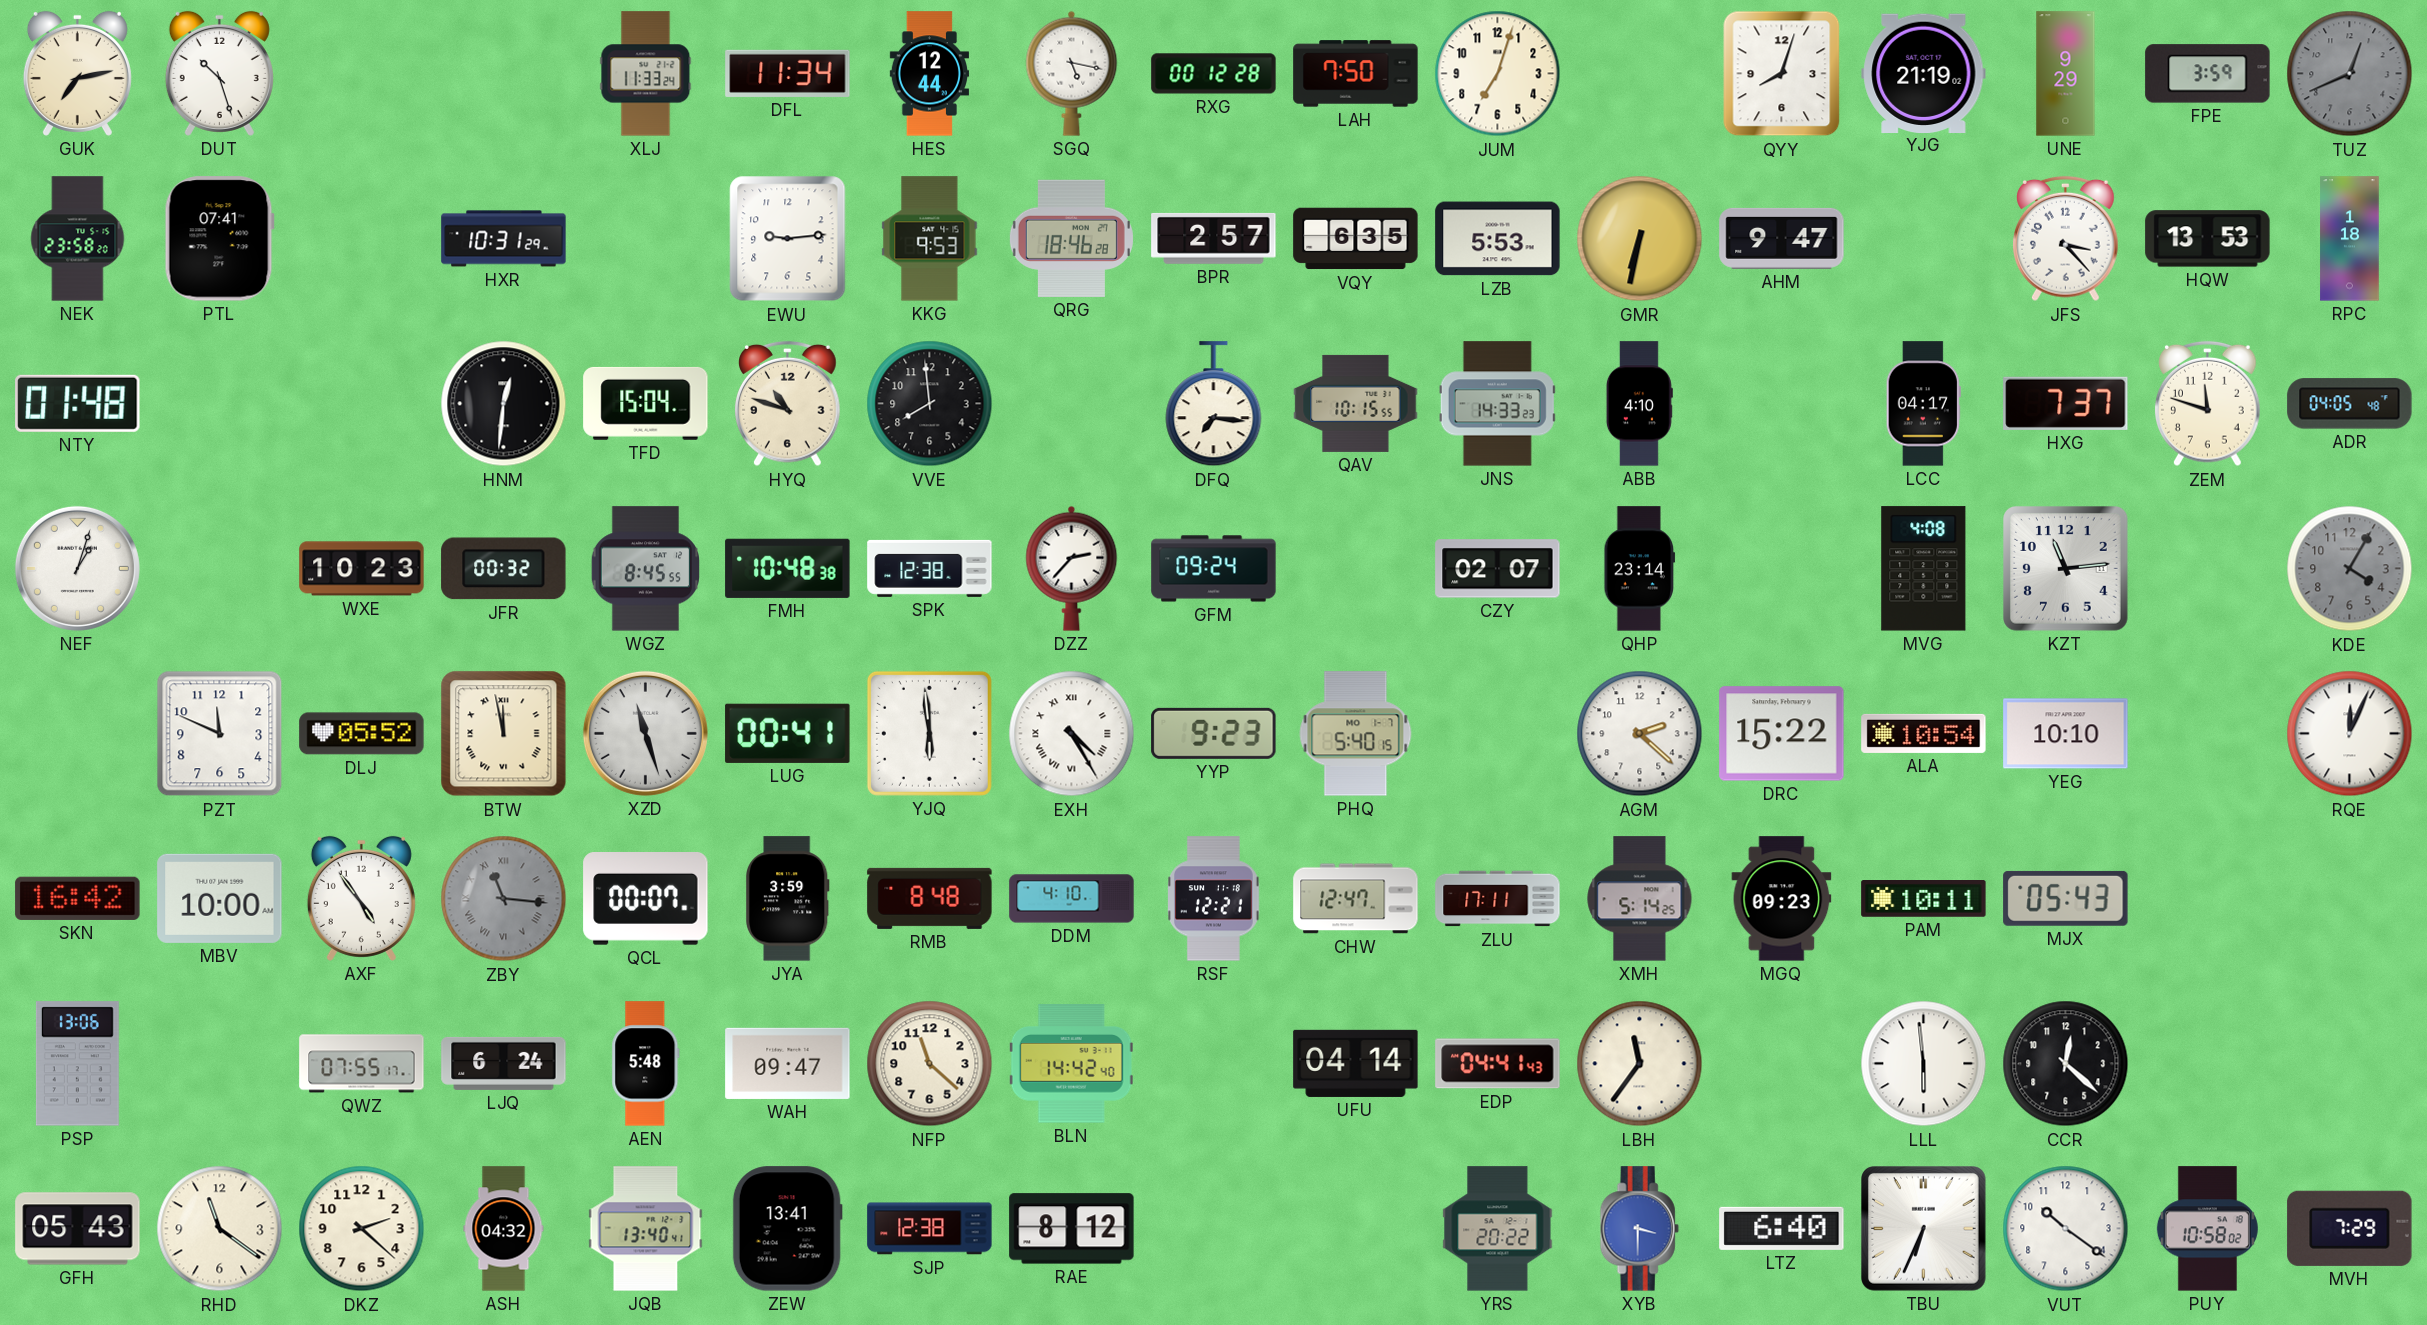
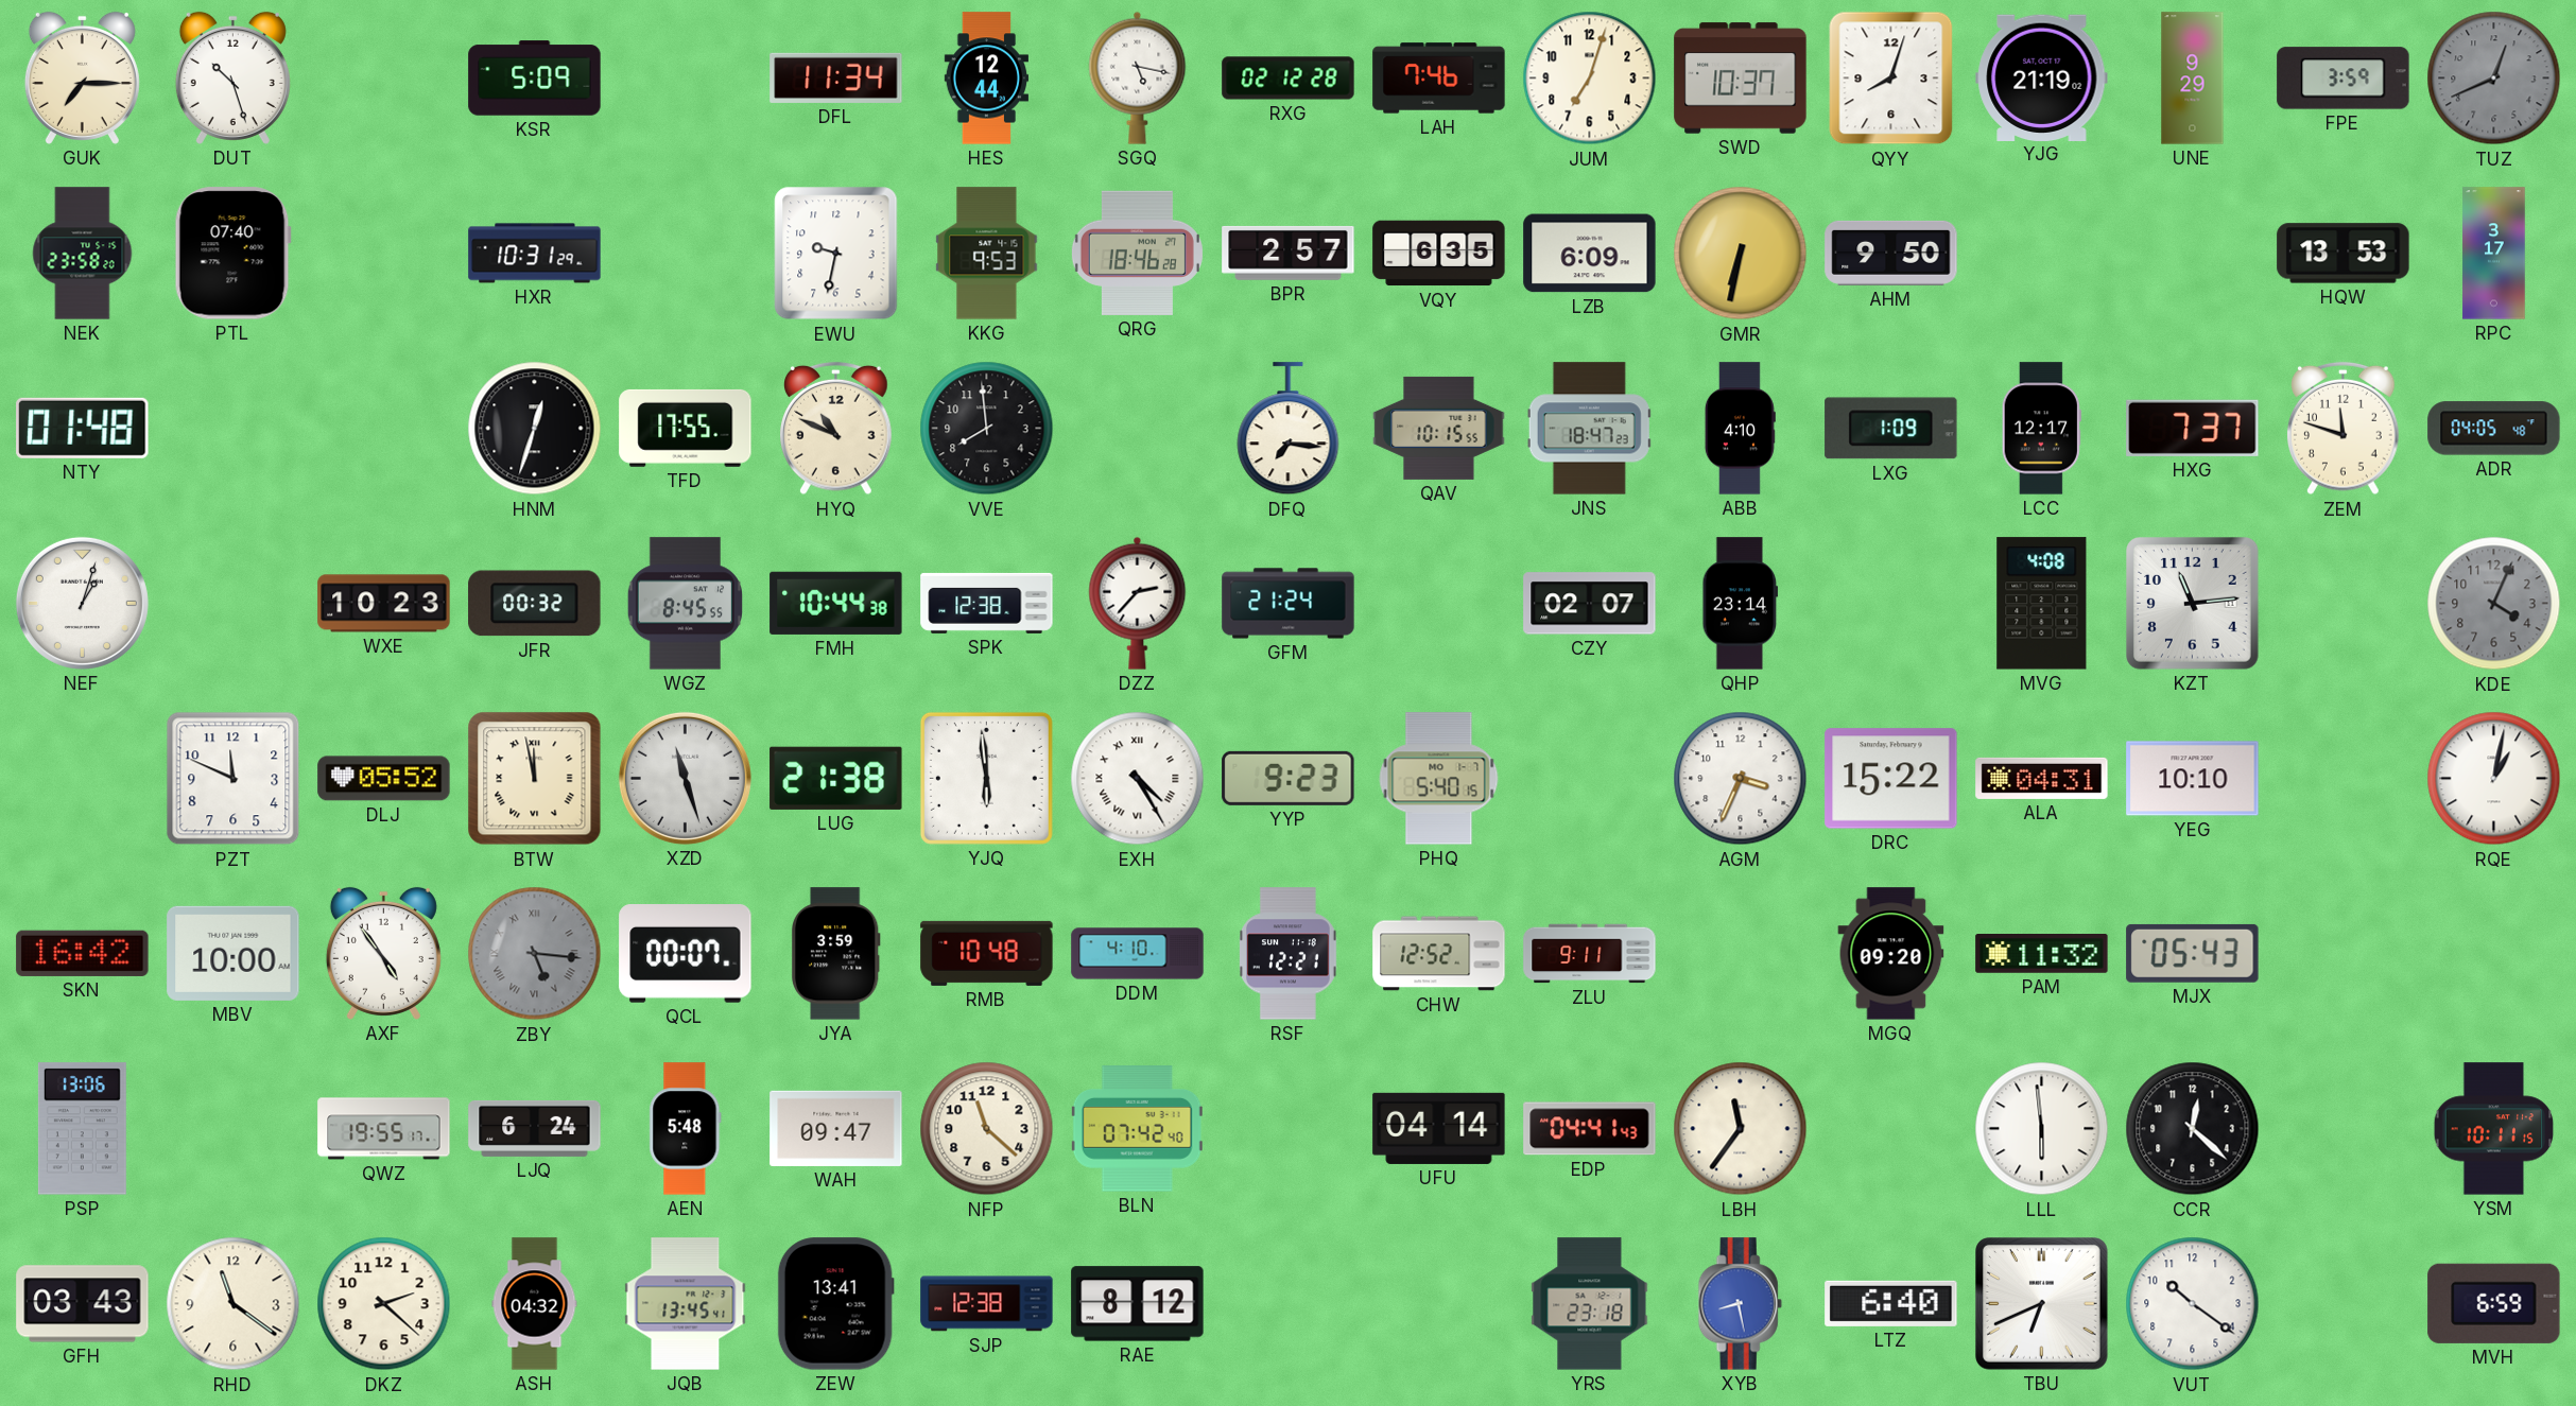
GUK: 7:13 -> 7:15
KSR: none -> 5:09
XLJ: 11:33 -> none
RXG: 00:12 -> 02:12
LAH: 7:50 -> 7:46
SWD: none -> 10:37
PTL: 07:41 -> 07:40
EWU: 9:14 -> 9:32
LZB: 5:53 -> 6:09
AHM: 9:47 -> 9:50
JFS: 3:23 -> none
RPC: 1:18 -> 3:17
HNM: 12:31 -> 12:33
TFD: 15:04 -> 17:55
HYQ: 10:48 -> 10:49
JNS: 14:33 -> 18:47
LXG: none -> 1:09
LCC: 04:17 -> 12:17
FMH: 10:48 -> 10:44
GFM: 09:24 -> 21:24
KDE: 4:05 -> 4:04
LUG: 00:41 -> 21:38
AGM: 2:22 -> 3:34
ALA: 10:54 -> 04:31
RQE: 12:04 -> 1:02
ZBY: 11:16 -> 5:16
RMB: 8:48 -> 10:48
CHW: 12:47 -> 12:52
ZLU: 17:11 -> 9:11
XMH: 5:14 -> none
MGQ: 09:23 -> 09:20
PAM: 10:11 -> 11:32
QWZ: 07:55 -> 19:55
BLN: 14:42 -> 07:42
YSM: none -> 10:11
GFH: 05:43 -> 03:43
JQB: 13:40 -> 13:45
YRS: 20:22 -> 23:18
XYB: 3:30 -> 8:28
TBU: 6:34 -> 6:41
PUY: 10:58 -> none
MVH: 7:29 -> 6:59
